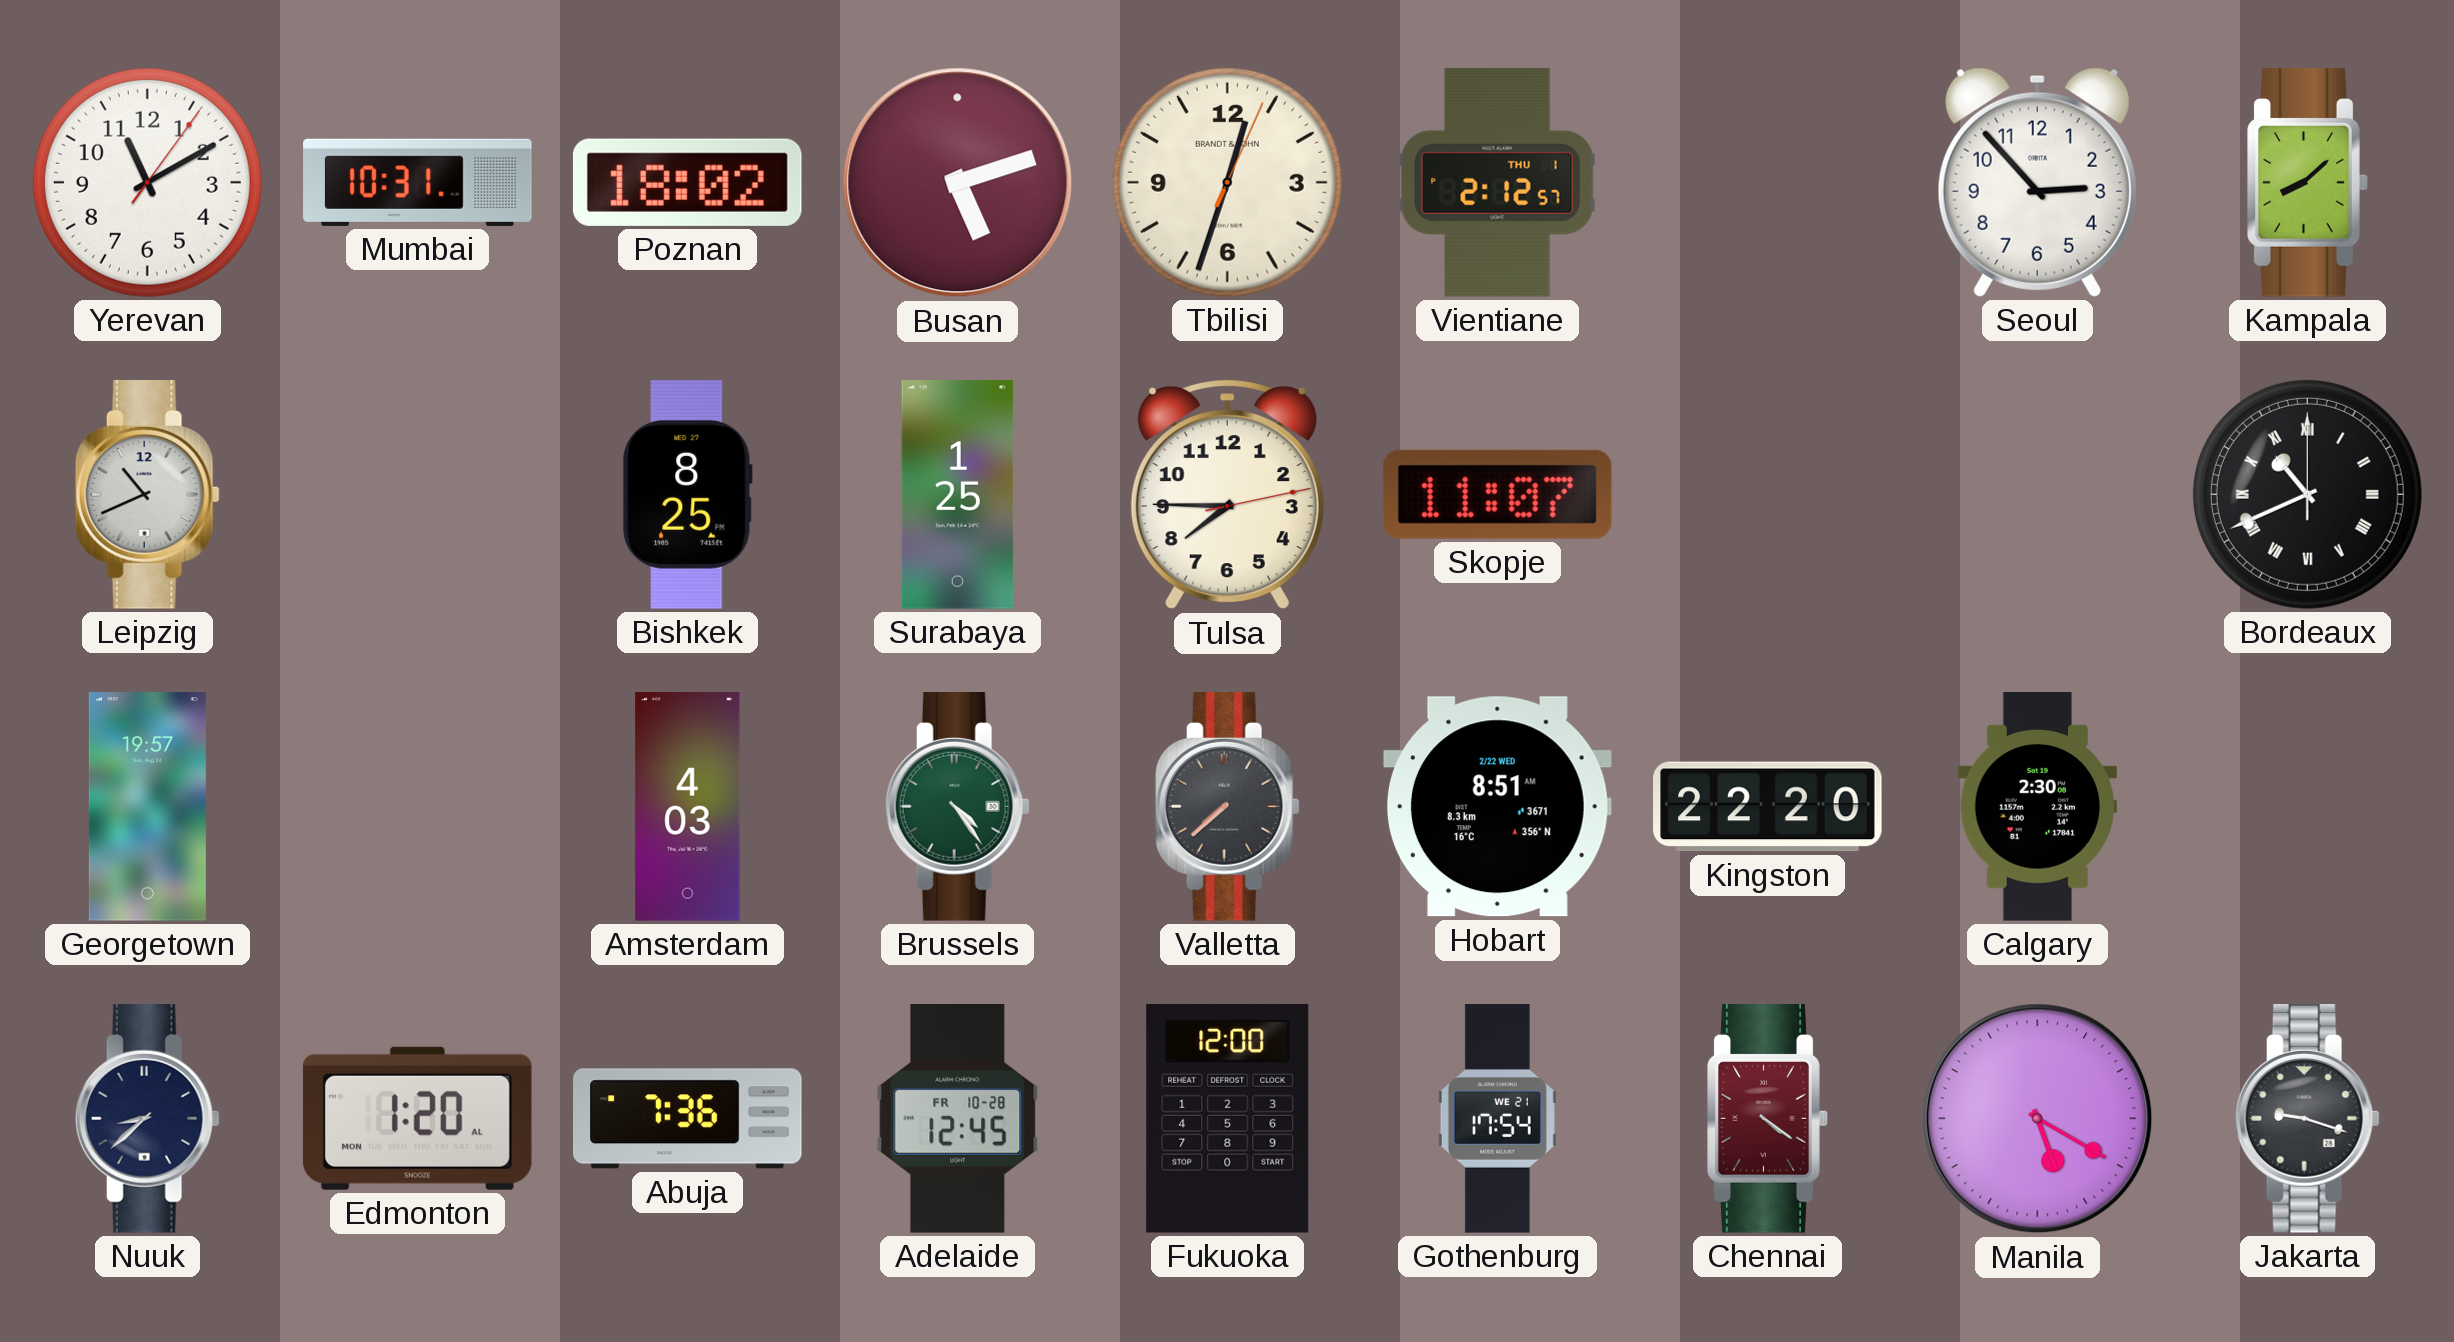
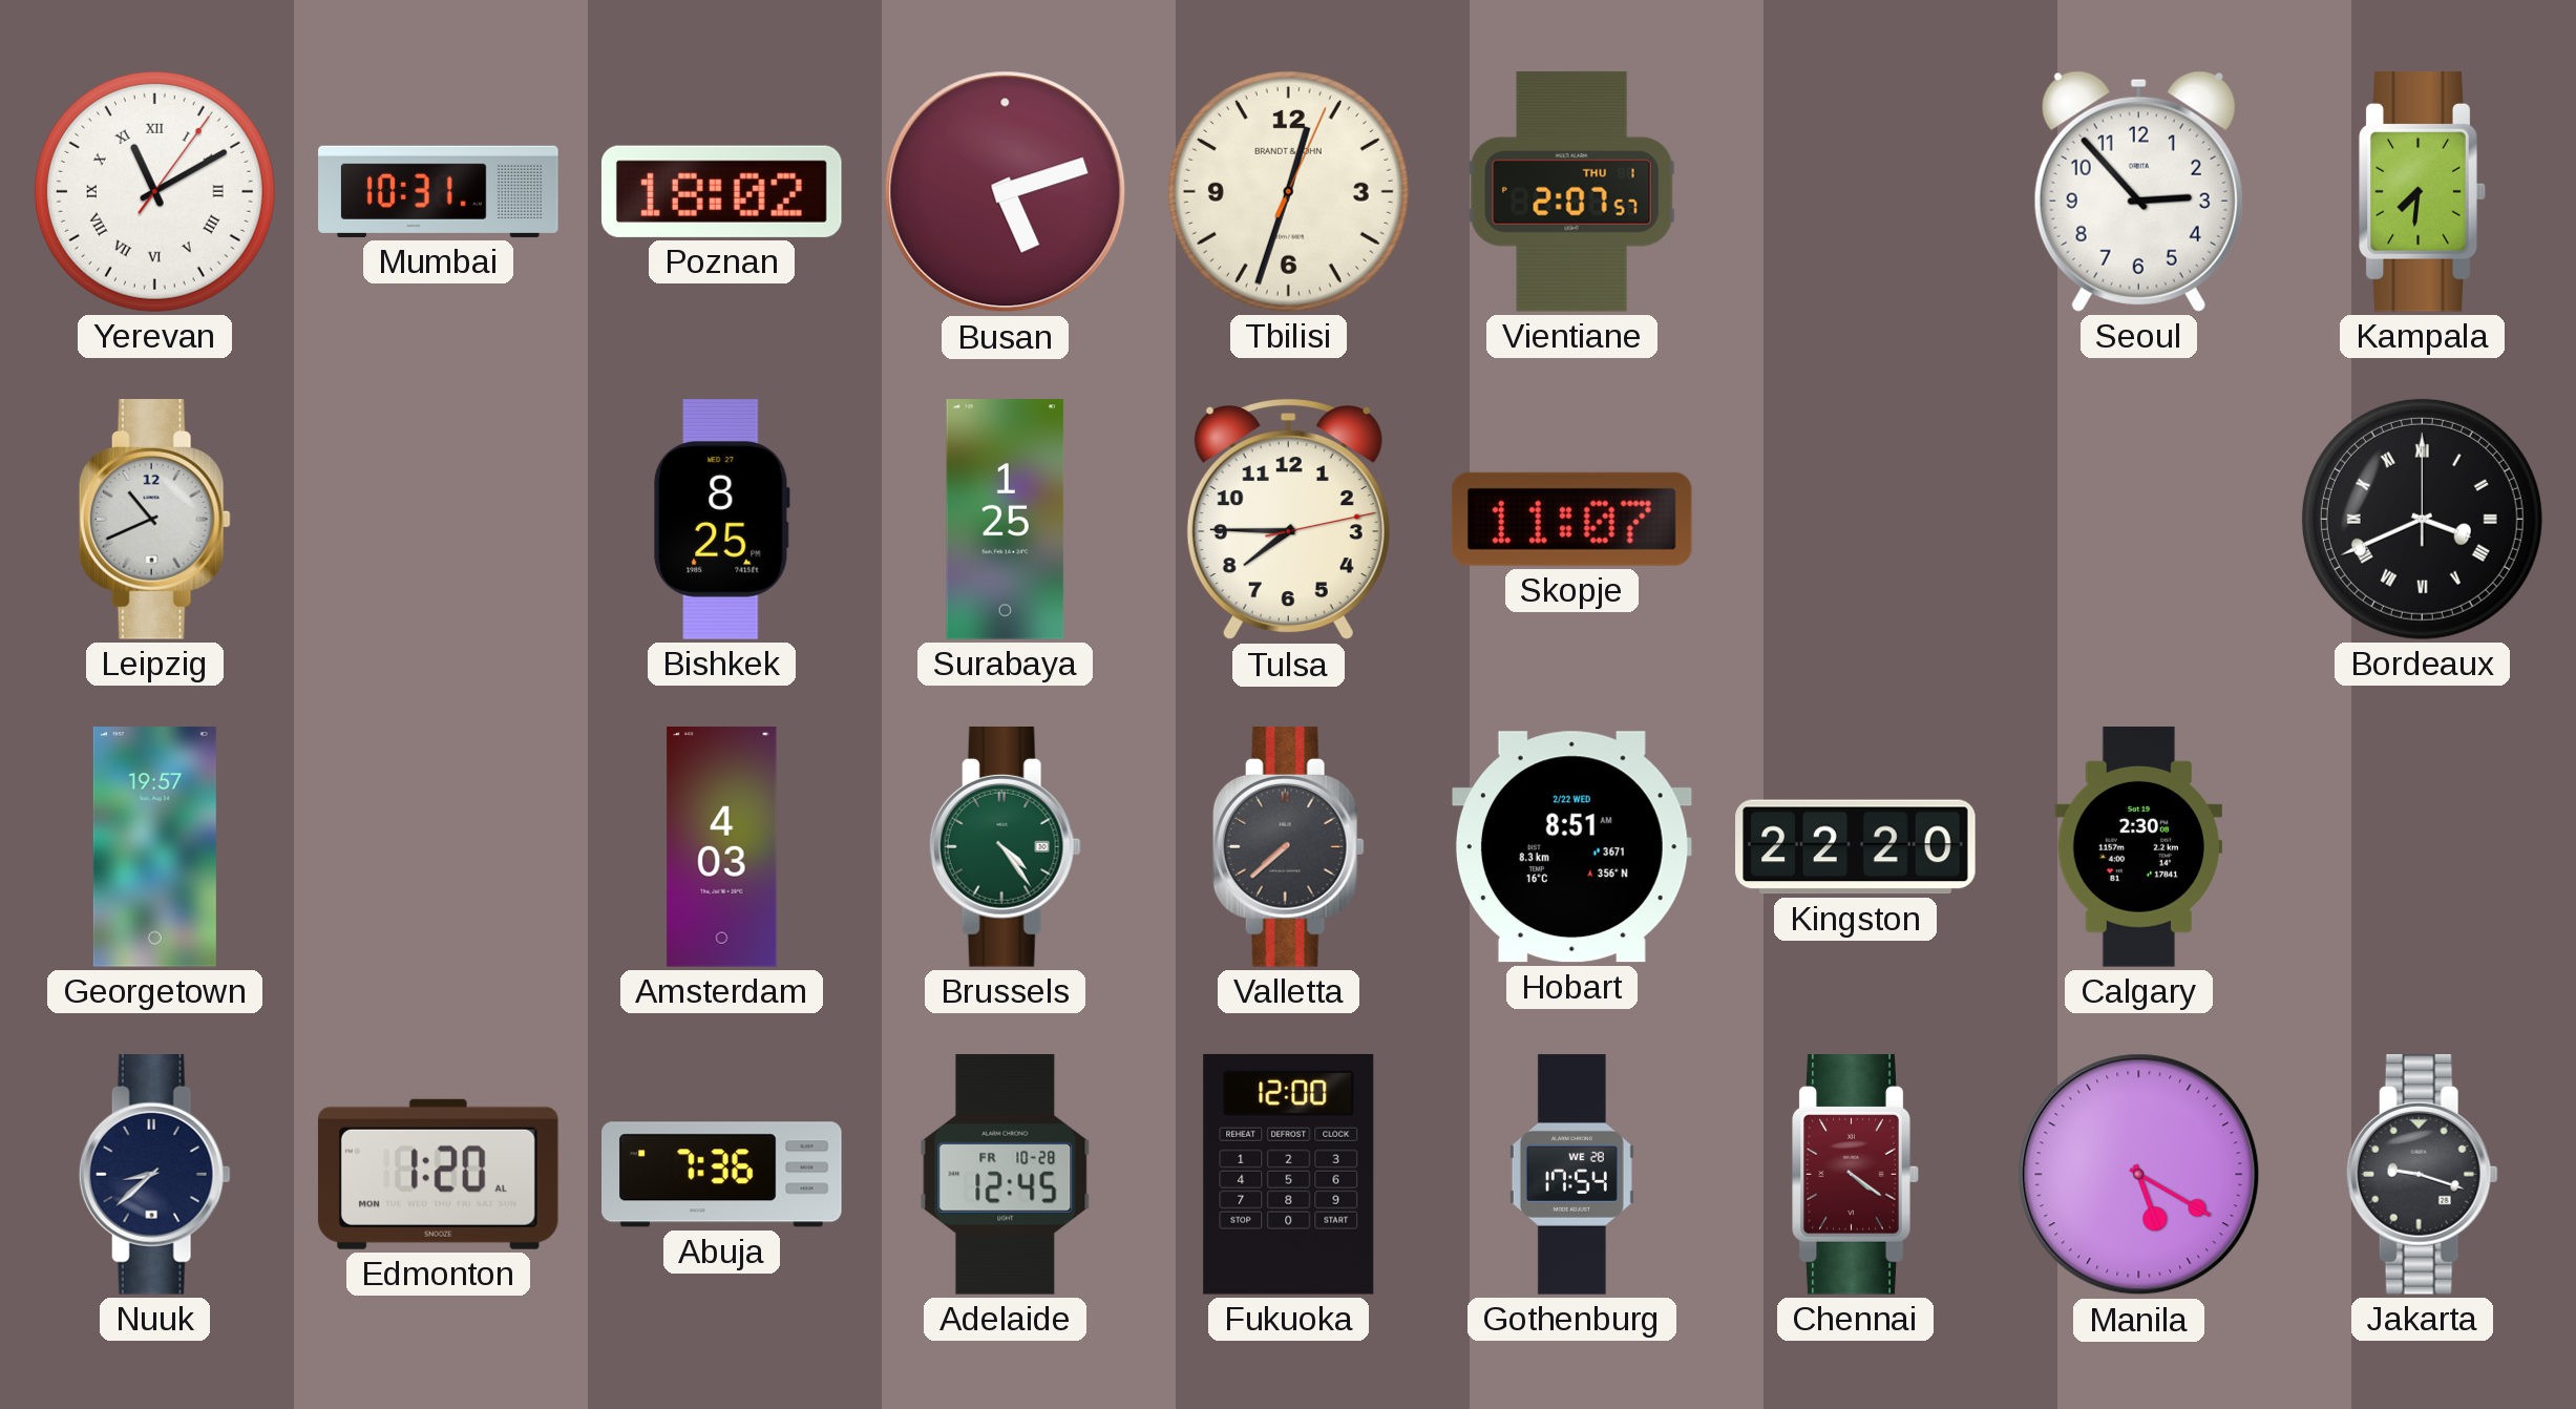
Yerevan numerals: Arabic -> Roman
Vientiane: 2:12 -> 2:07
Kampala: 8:08 -> 7:31
Bordeaux: 10:41 -> 3:41
Gothenburg date: WE 21 -> WE 28
